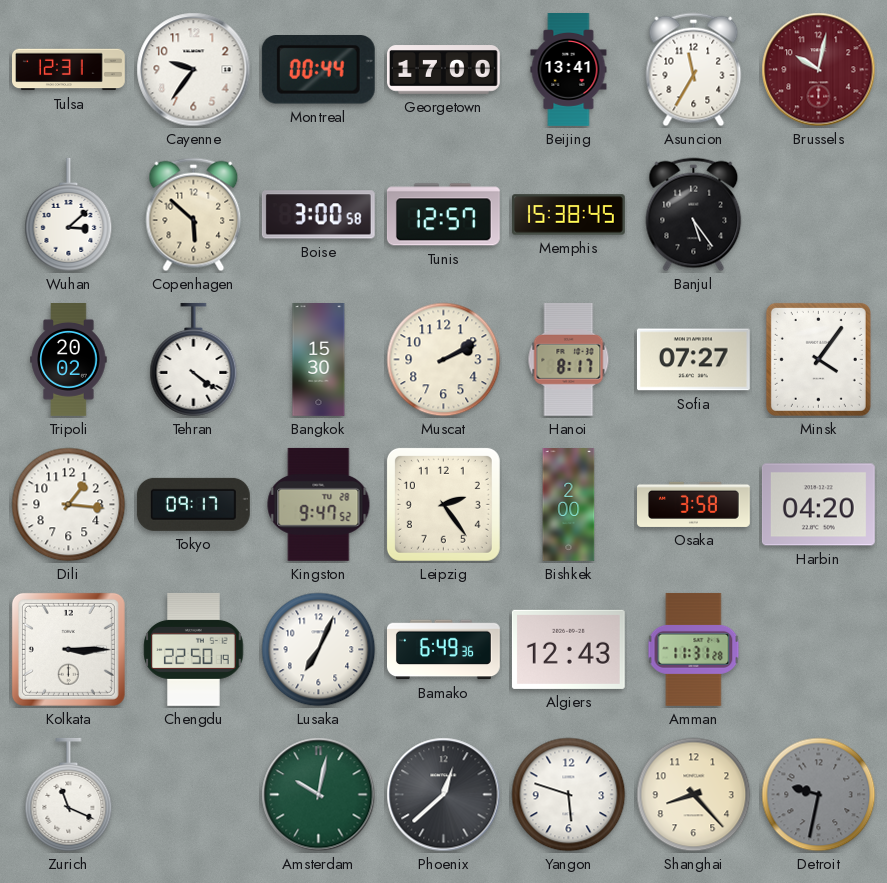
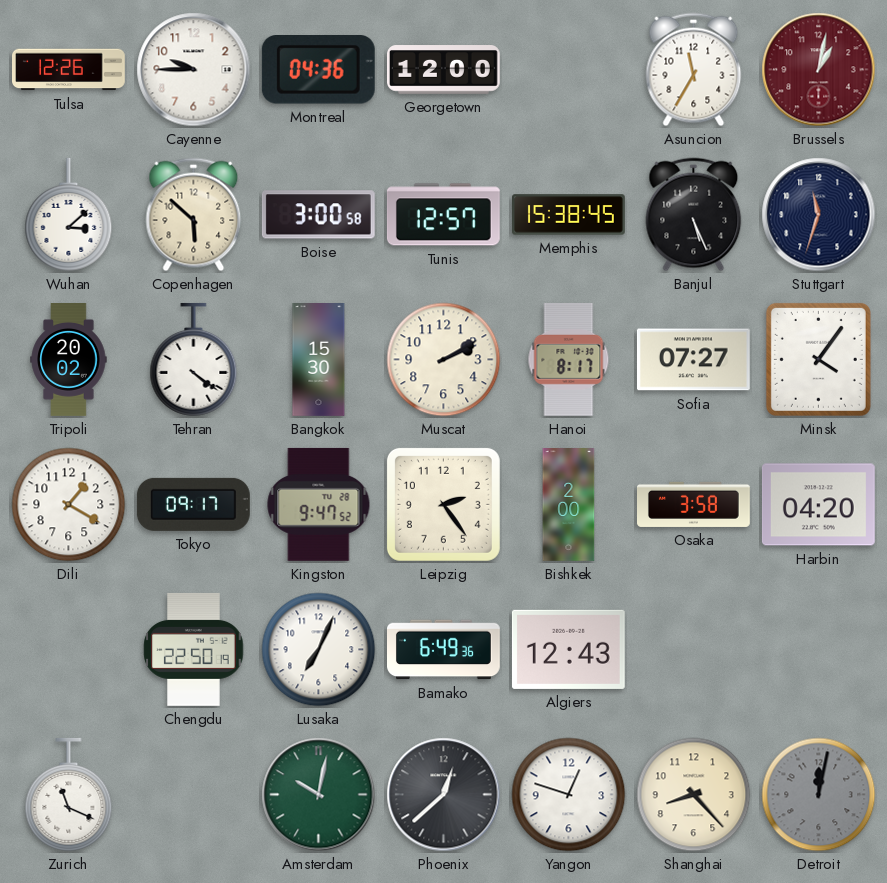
Tulsa: 12:31 -> 12:26
Cayenne: 9:36 -> 9:45
Montreal: 00:44 -> 04:36
Georgetown: 17:00 -> 12:00
Beijing: 13:41 -> none
Brussels: 10:02 -> 1:02
Banjul: 5:24 -> 5:26
Stuttgart: none -> 11:33
Dili: 1:16 -> 1:20
Kolkata: 3:15 -> none
Amman: 11:31 -> none
Yangon: 5:48 -> 12:48
Detroit: 9:32 -> 12:02
